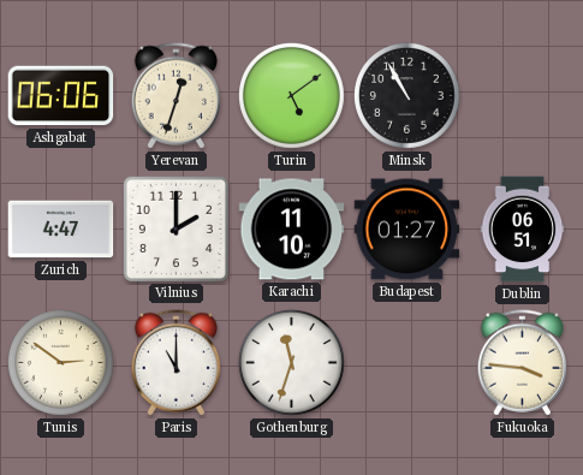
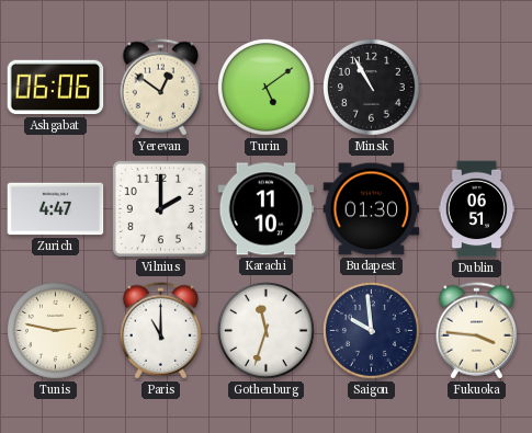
Yerevan: 12:33 -> 12:51
Budapest: 01:27 -> 01:30
Tunis: 2:51 -> 2:47
Saigon: none -> 9:59
